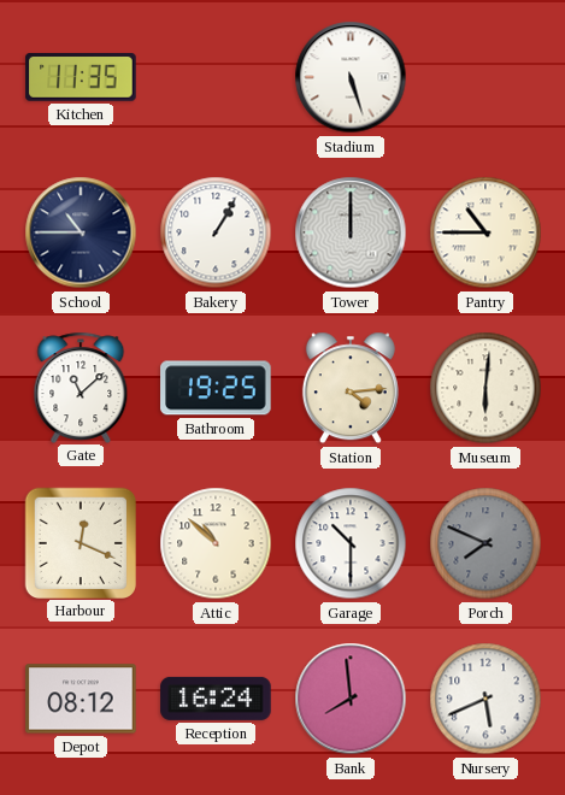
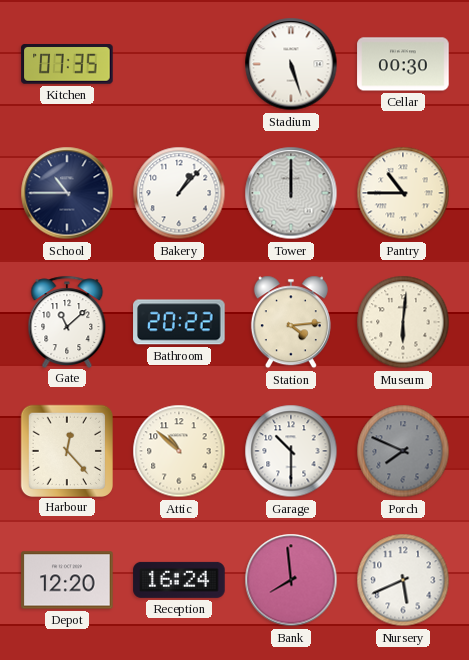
Kitchen: 11:35 -> 07:35
Cellar: none -> 00:30
Bakery: 1:05 -> 1:07
Bathroom: 19:25 -> 20:22
Harbour: 12:19 -> 12:23
Depot: 08:12 -> 12:20
